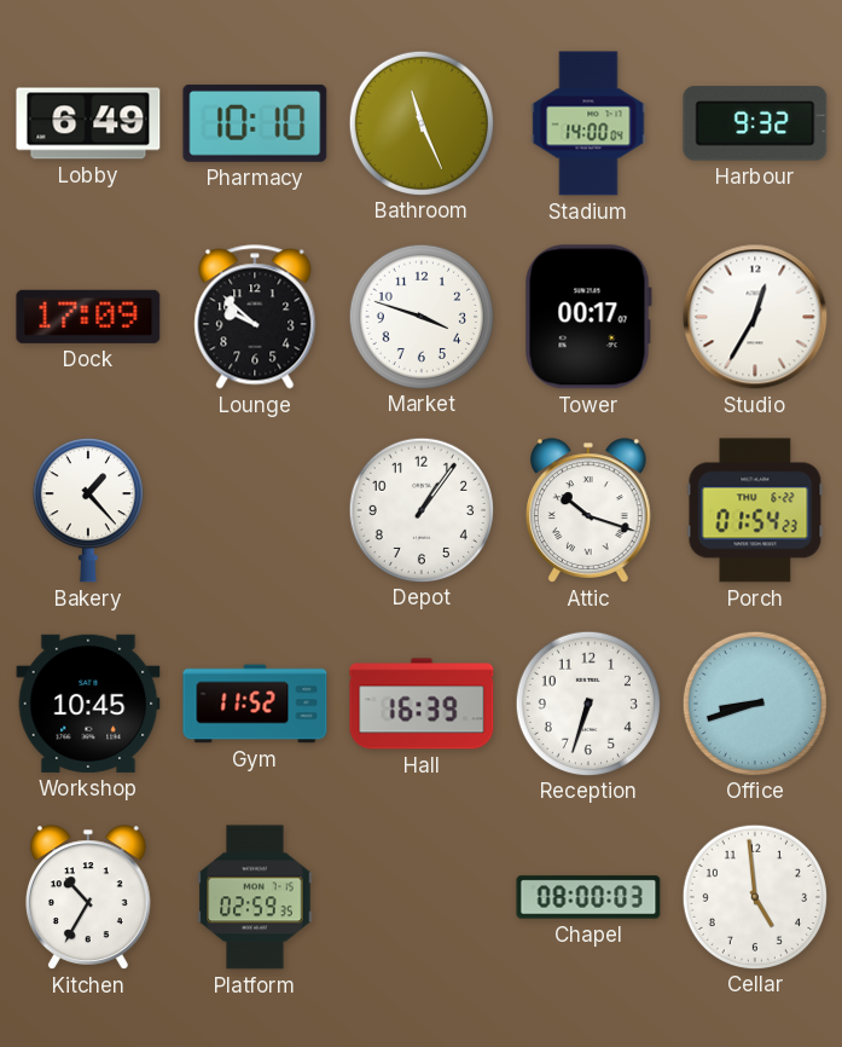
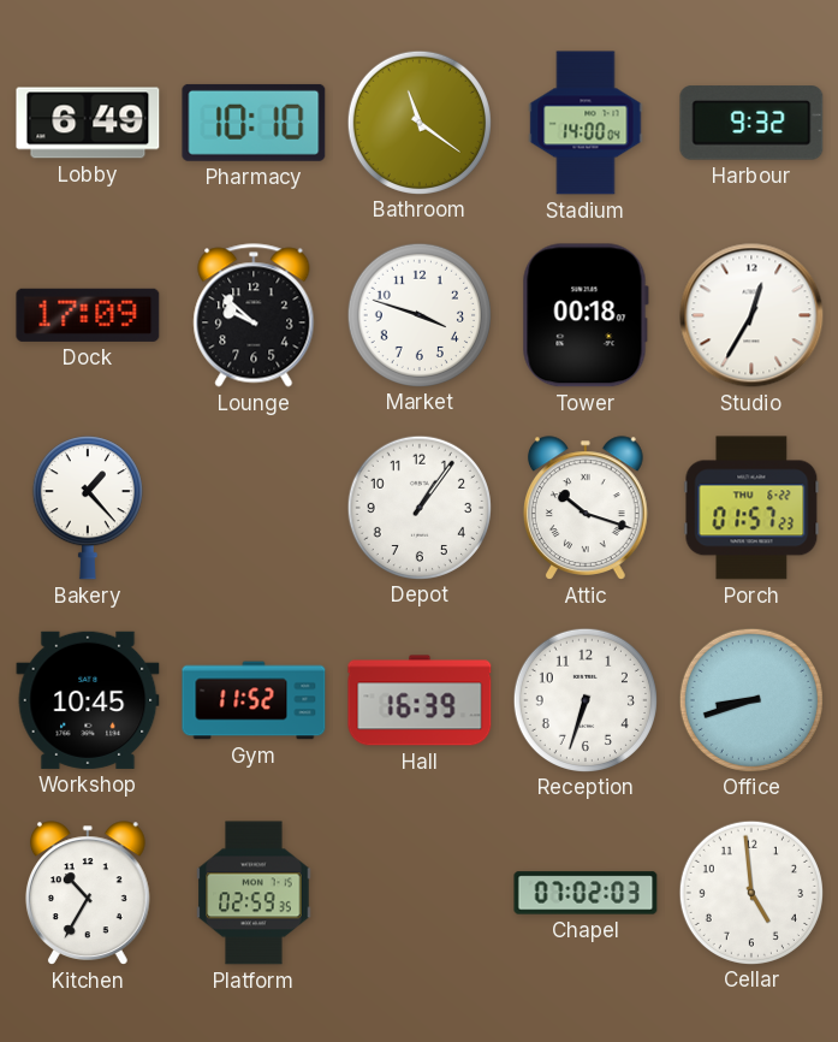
Bathroom: 11:26 -> 11:21
Tower: 00:17 -> 00:18
Porch: 01:54 -> 01:57
Chapel: 08:00 -> 07:02
